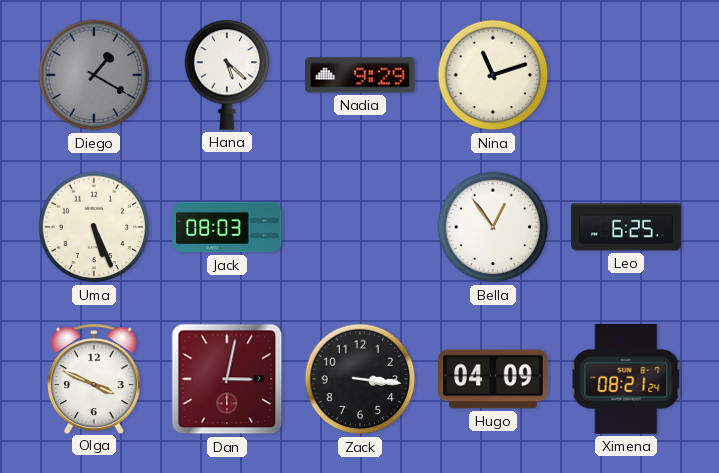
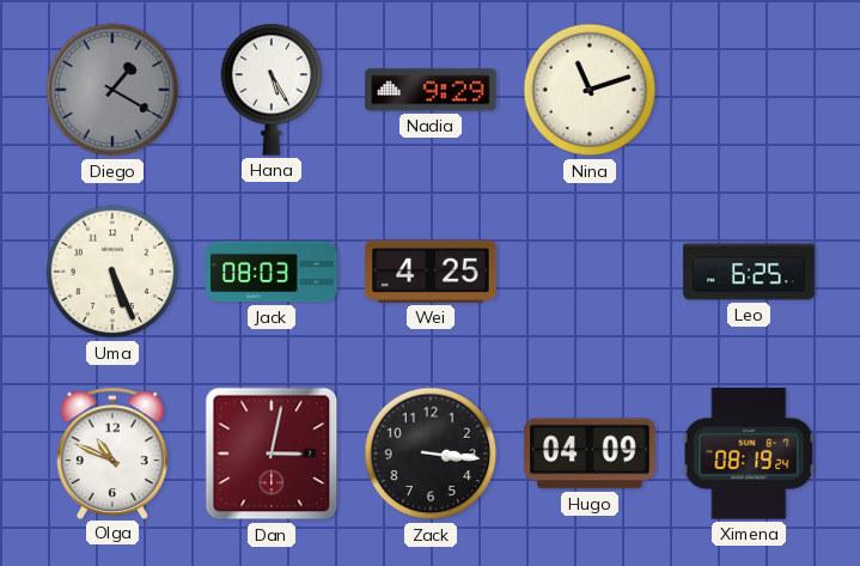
Hana: 5:22 -> 5:25
Wei: none -> 4:25
Bella: 12:54 -> none
Olga: 3:49 -> 10:49
Ximena: 08:21 -> 08:19
